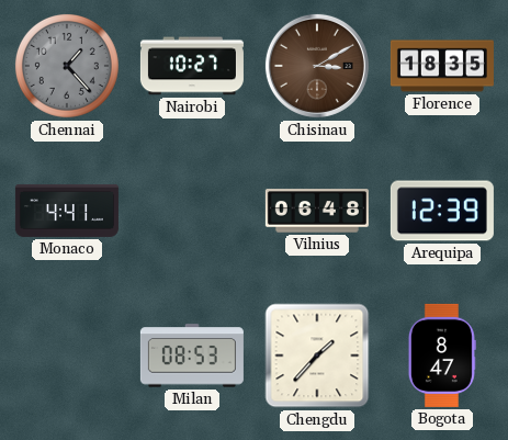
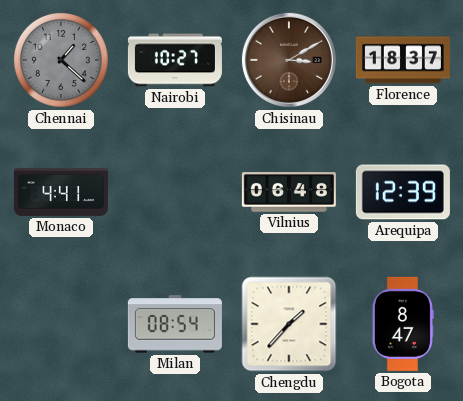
Chennai: 1:23 -> 1:22
Florence: 18:35 -> 18:37
Milan: 08:53 -> 08:54
